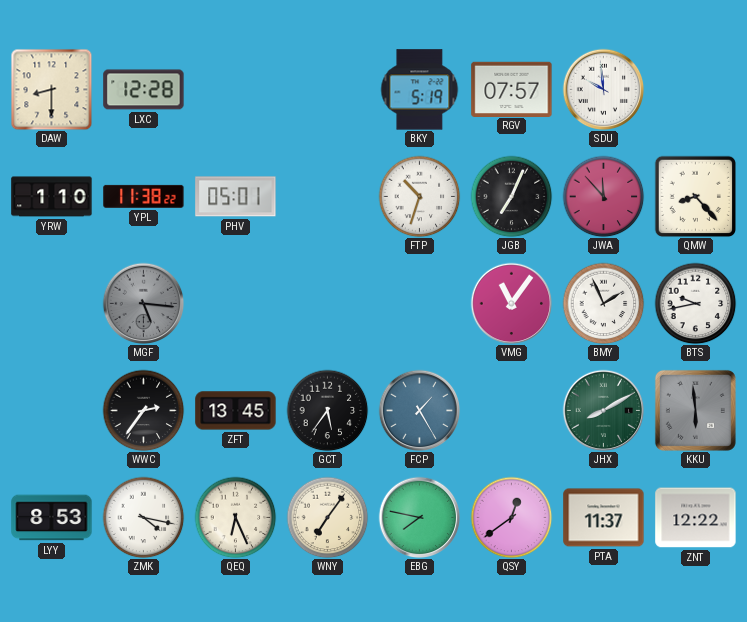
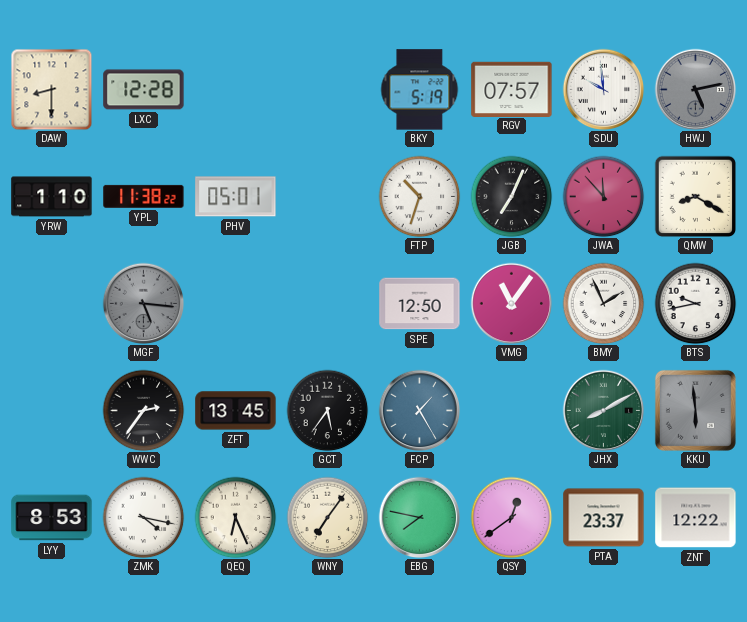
HWJ: none -> 5:13
QMW: 8:23 -> 8:20
SPE: none -> 12:50
PTA: 11:37 -> 23:37
